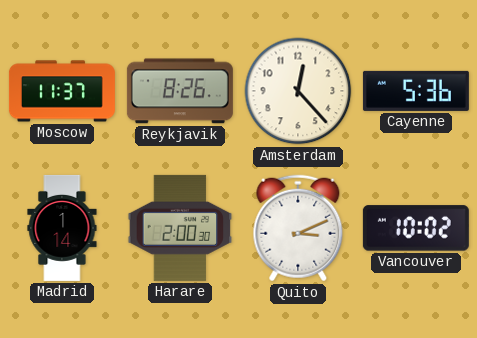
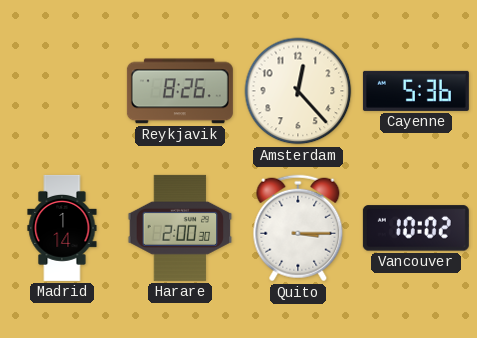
Moscow: 11:37 -> none
Quito: 3:11 -> 3:15
